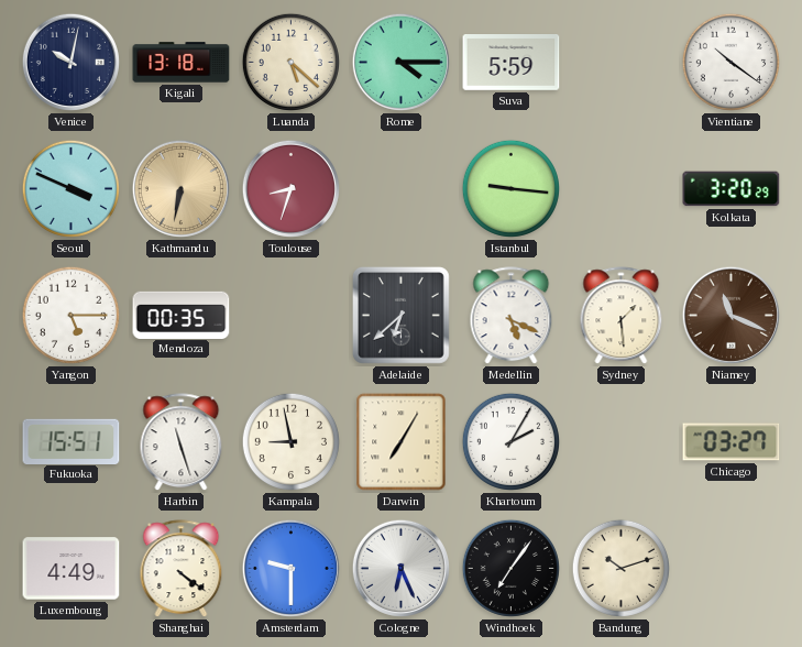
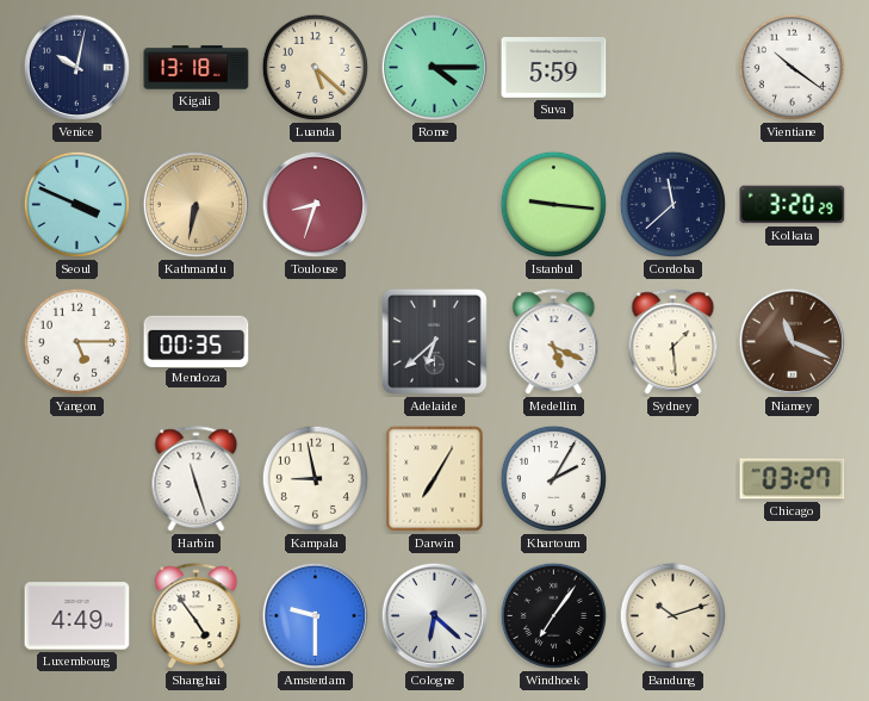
Cordoba: none -> 11:38
Fukuoka: 15:51 -> none
Shanghai: 4:21 -> 4:54
Cologne: 6:26 -> 6:22
